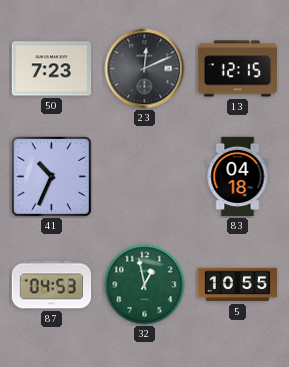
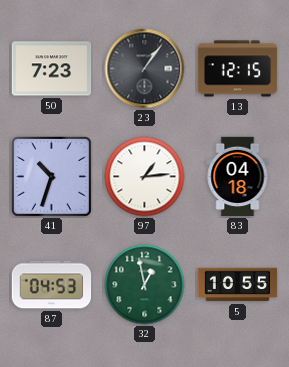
23: 12:11 -> 1:06
41: 10:34 -> 10:33
97: none -> 1:14
